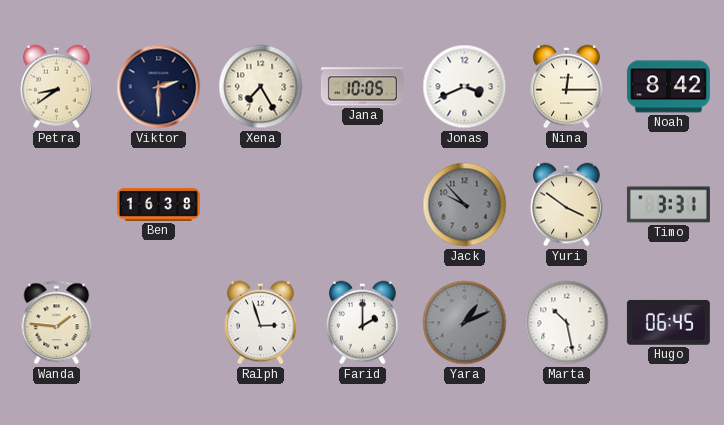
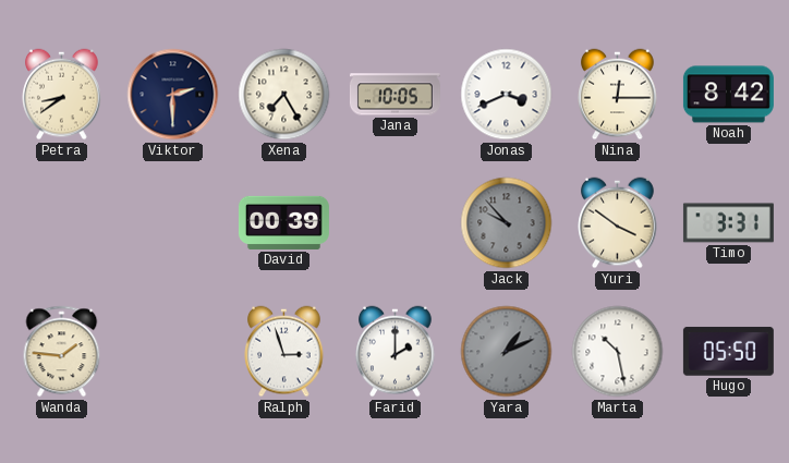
Ben: 16:38 -> none
David: none -> 00:39
Hugo: 06:45 -> 05:50
